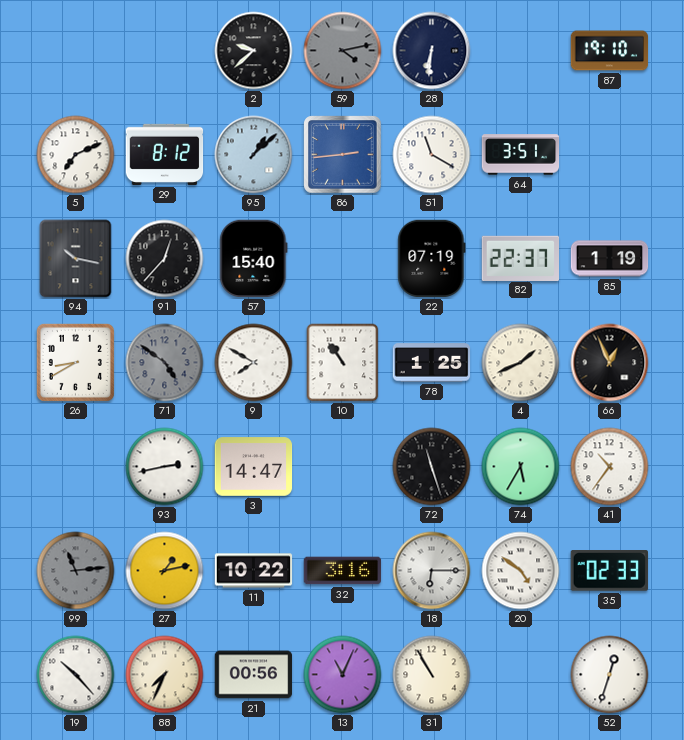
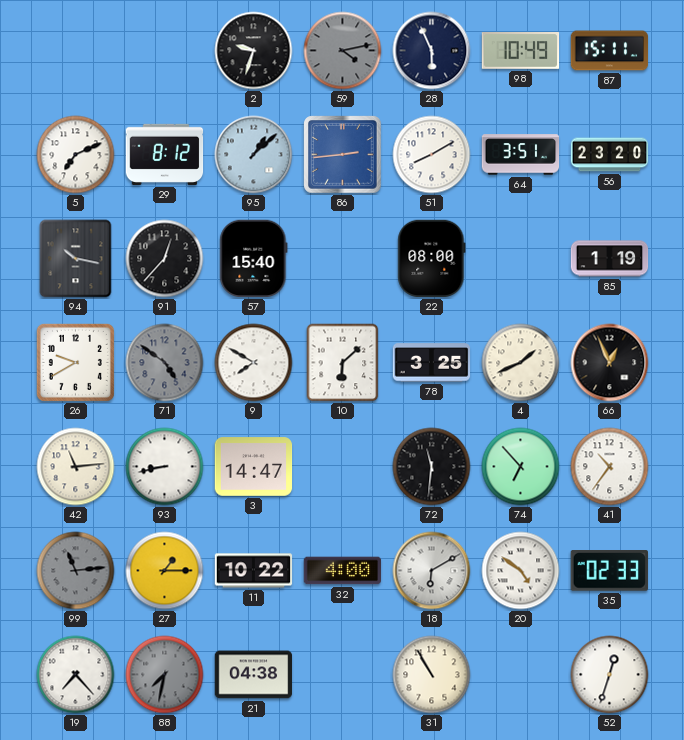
2: 9:38 -> 9:33
28: 6:31 -> 5:56
98: none -> 10:49
87: 19:10 -> 15:11
51: 11:20 -> 8:10
56: none -> 23:20
22: 07:19 -> 08:00
82: 22:37 -> none
26: 8:40 -> 9:40
10: 10:54 -> 6:08
78: 1:25 -> 3:25
42: none -> 11:14
93: 2:43 -> 8:43
72: 11:27 -> 11:31
74: 5:35 -> 6:53
27: 1:13 -> 1:15
32: 3:16 -> 4:00
18: 6:15 -> 6:10
19: 10:23 -> 7:23
88: 7:34 -> 7:32
88 dial: cream -> grey
21: 00:56 -> 04:38
13: 11:04 -> none
